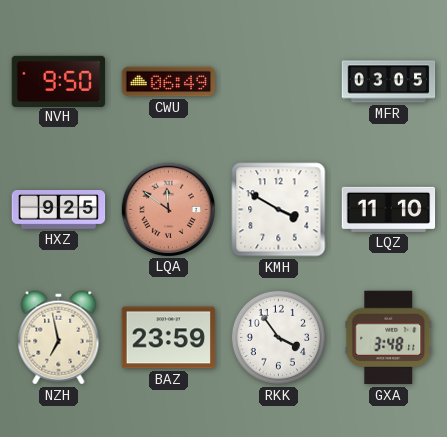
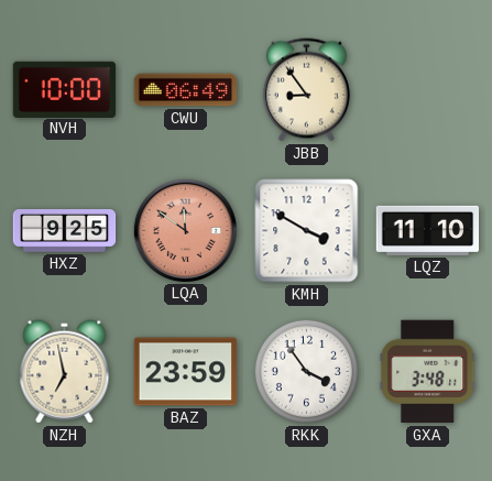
NVH: 9:50 -> 10:00
JBB: none -> 8:54
MFR: 03:05 -> none
